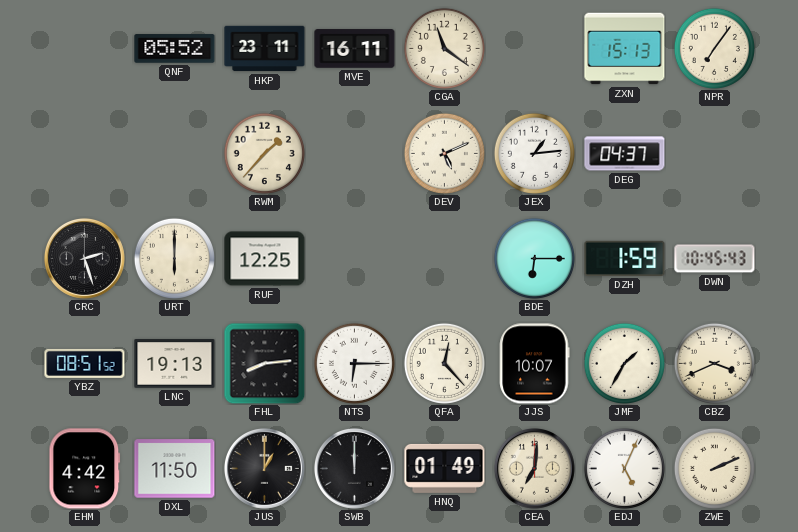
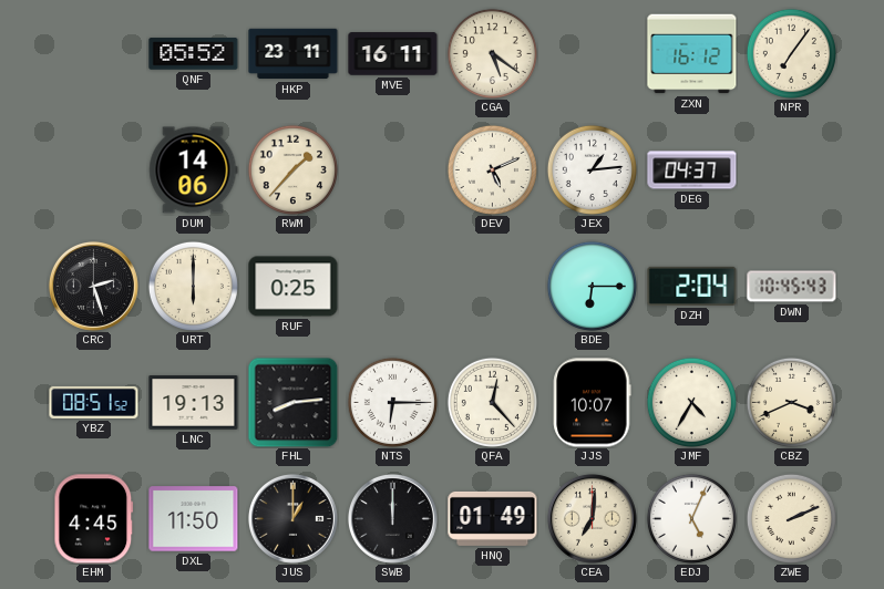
CGA: 11:21 -> 5:21
ZXN: 15:13 -> 16:12
DUM: none -> 14:06
RUF: 12:25 -> 0:25
DZH: 1:59 -> 2:04
JMF: 1:35 -> 4:35
EHM: 4:42 -> 4:45
